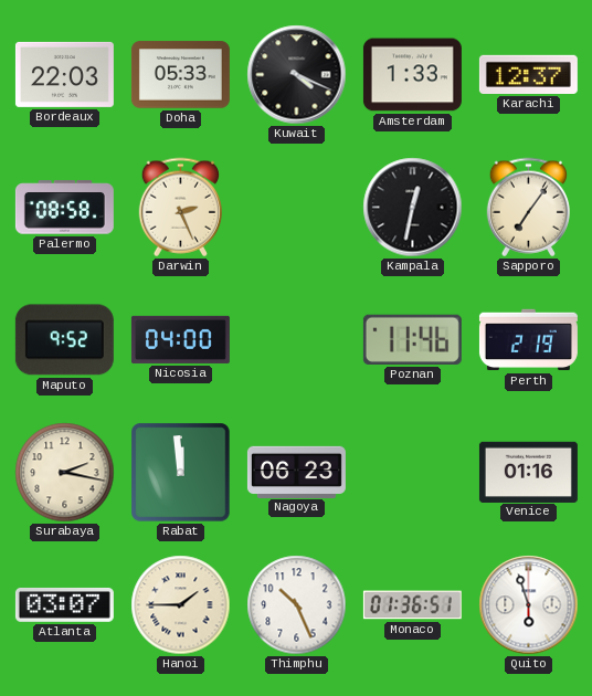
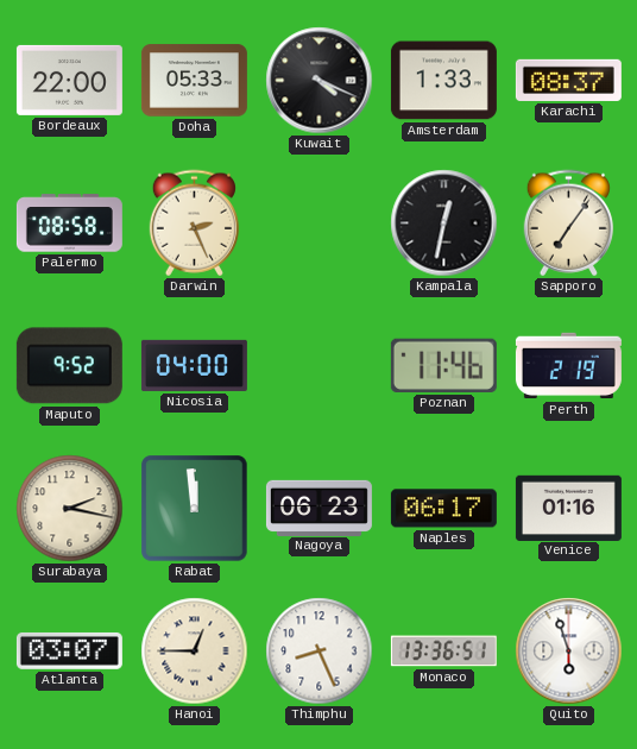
Bordeaux: 22:03 -> 22:00
Karachi: 12:37 -> 08:37
Naples: none -> 06:17
Hanoi: 1:45 -> 12:45
Thimphu: 10:26 -> 8:26
Monaco: 01:36 -> 13:36
